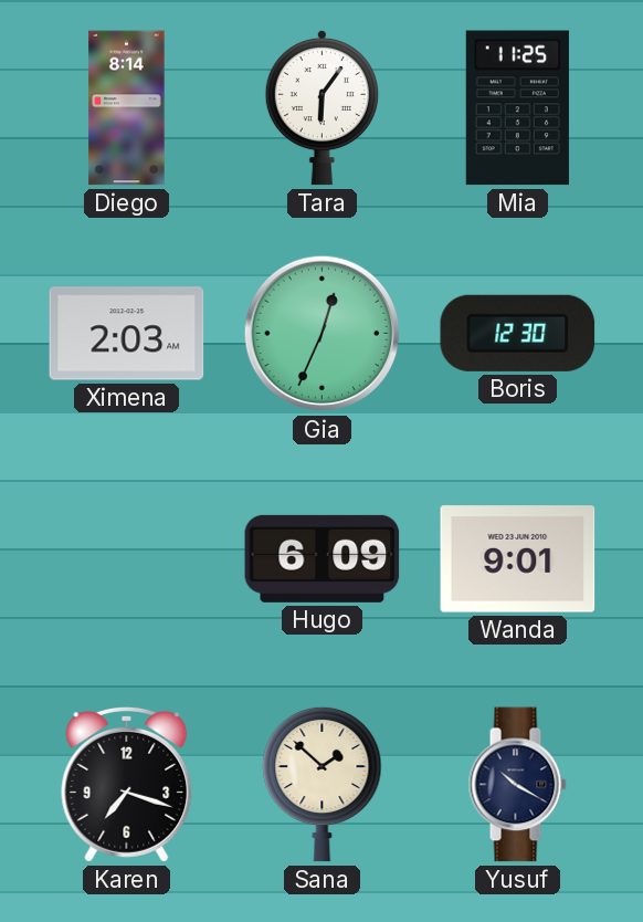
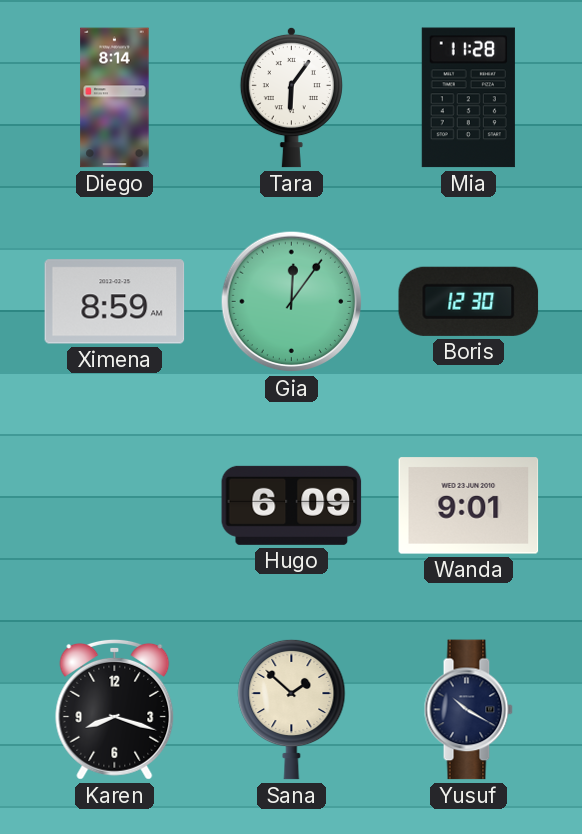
Mia: 11:25 -> 11:28
Ximena: 2:03 -> 8:59
Gia: 12:34 -> 12:06
Karen: 7:18 -> 8:18
